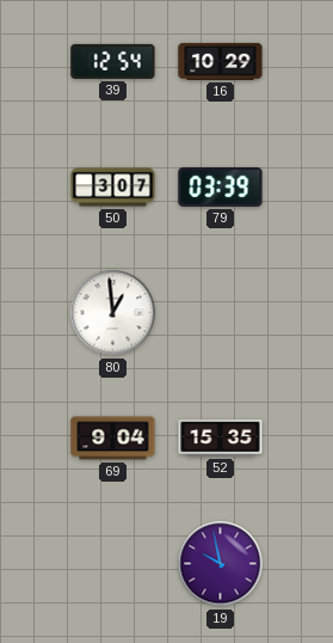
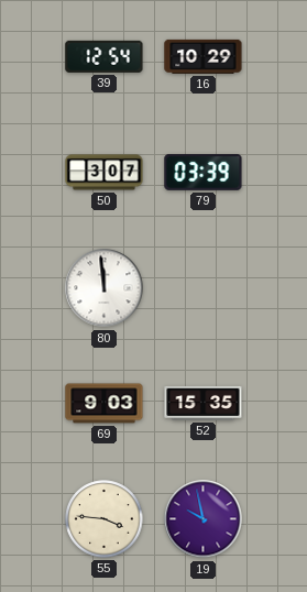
80: 12:59 -> 11:59
69: 9:04 -> 9:03
55: none -> 3:46
